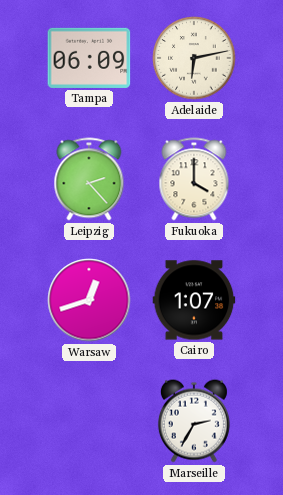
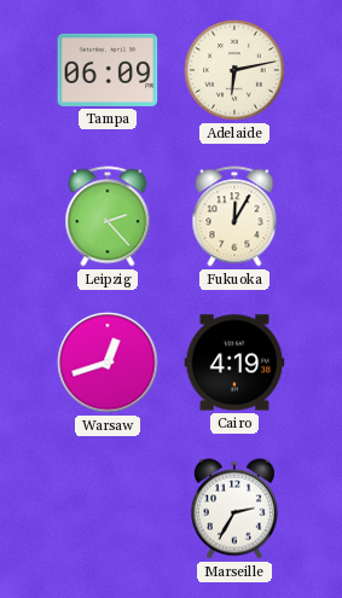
Fukuoka: 4:00 -> 12:05
Cairo: 1:07 -> 4:19
